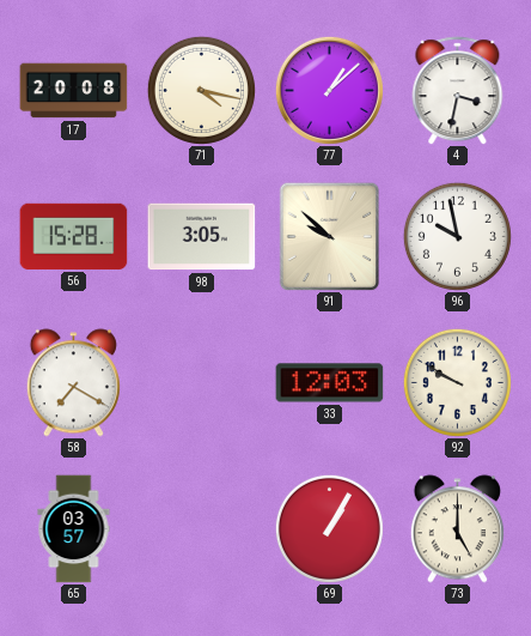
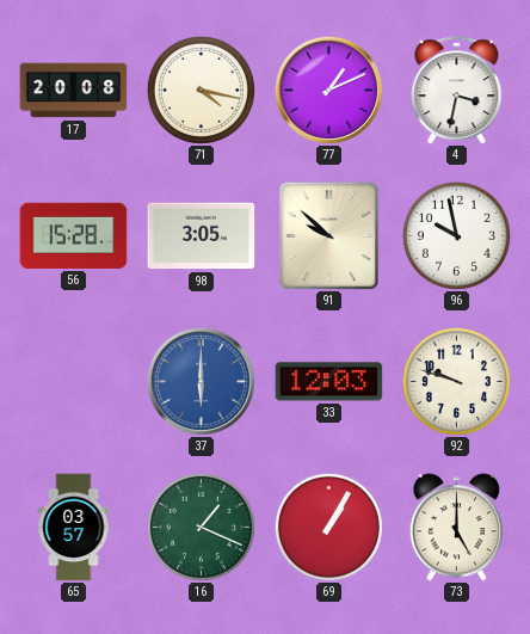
77: 1:08 -> 1:11
58: 7:20 -> none
37: none -> 6:00
92: 9:50 -> 9:48
16: none -> 1:19
